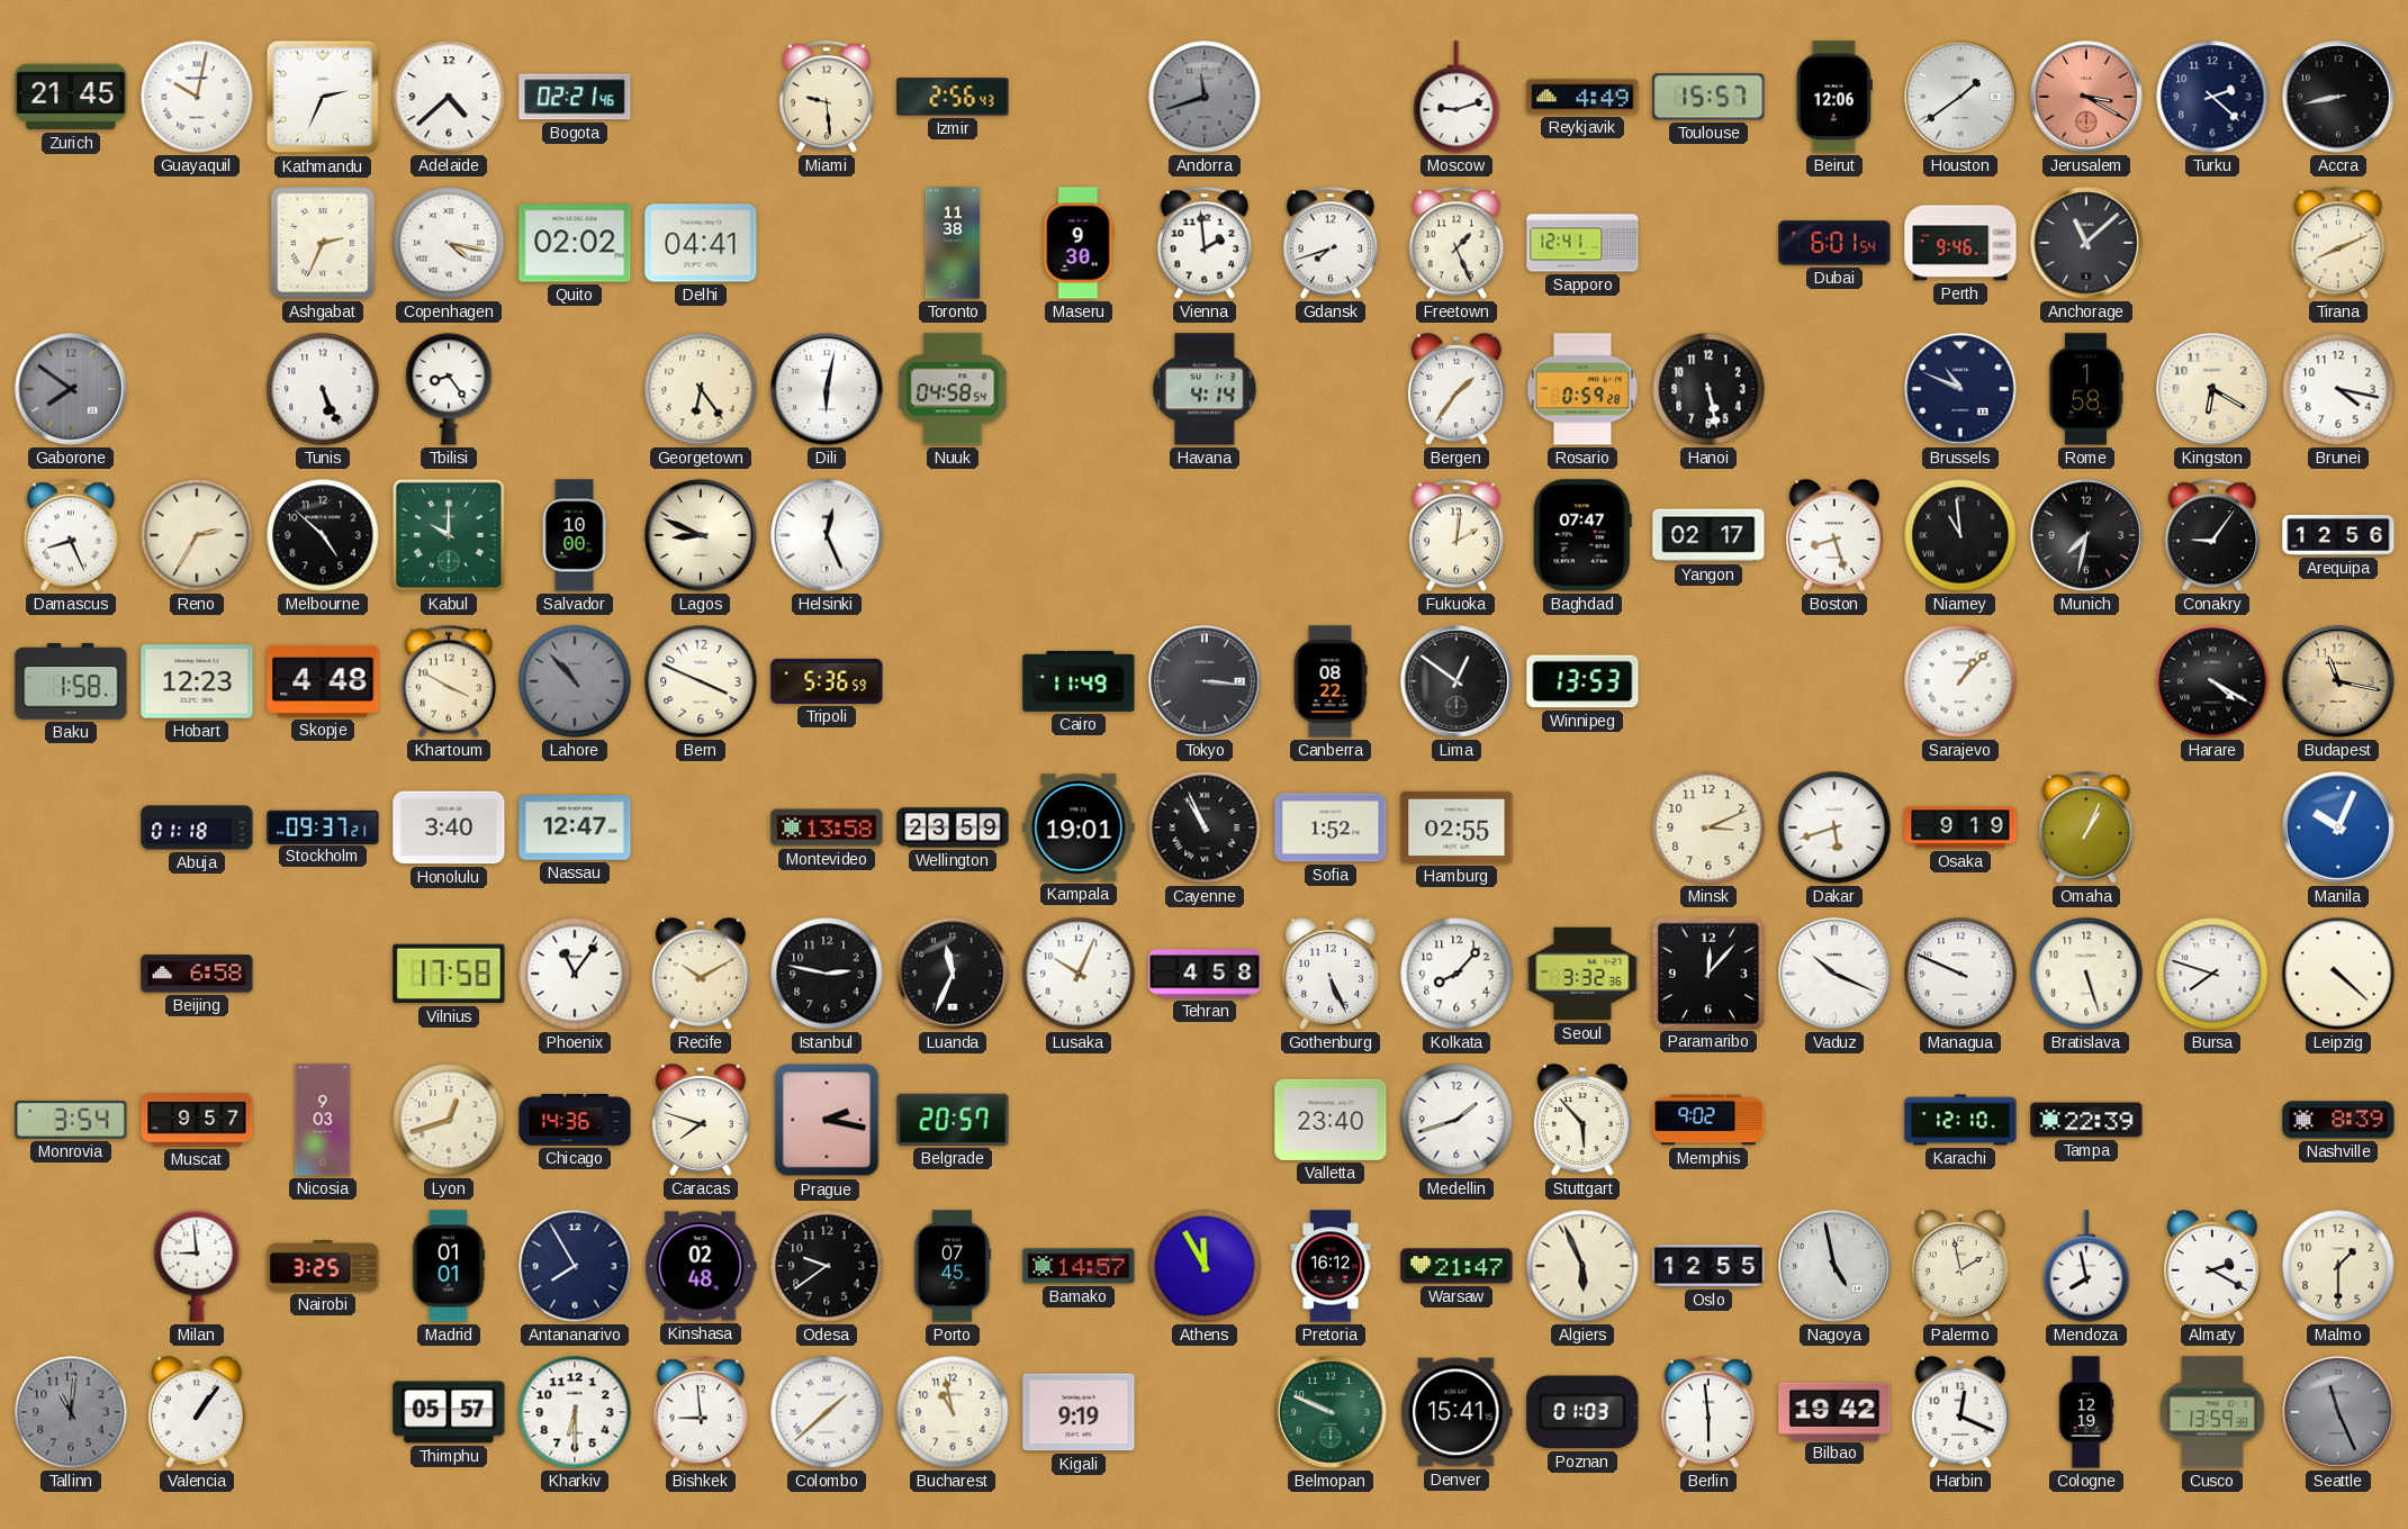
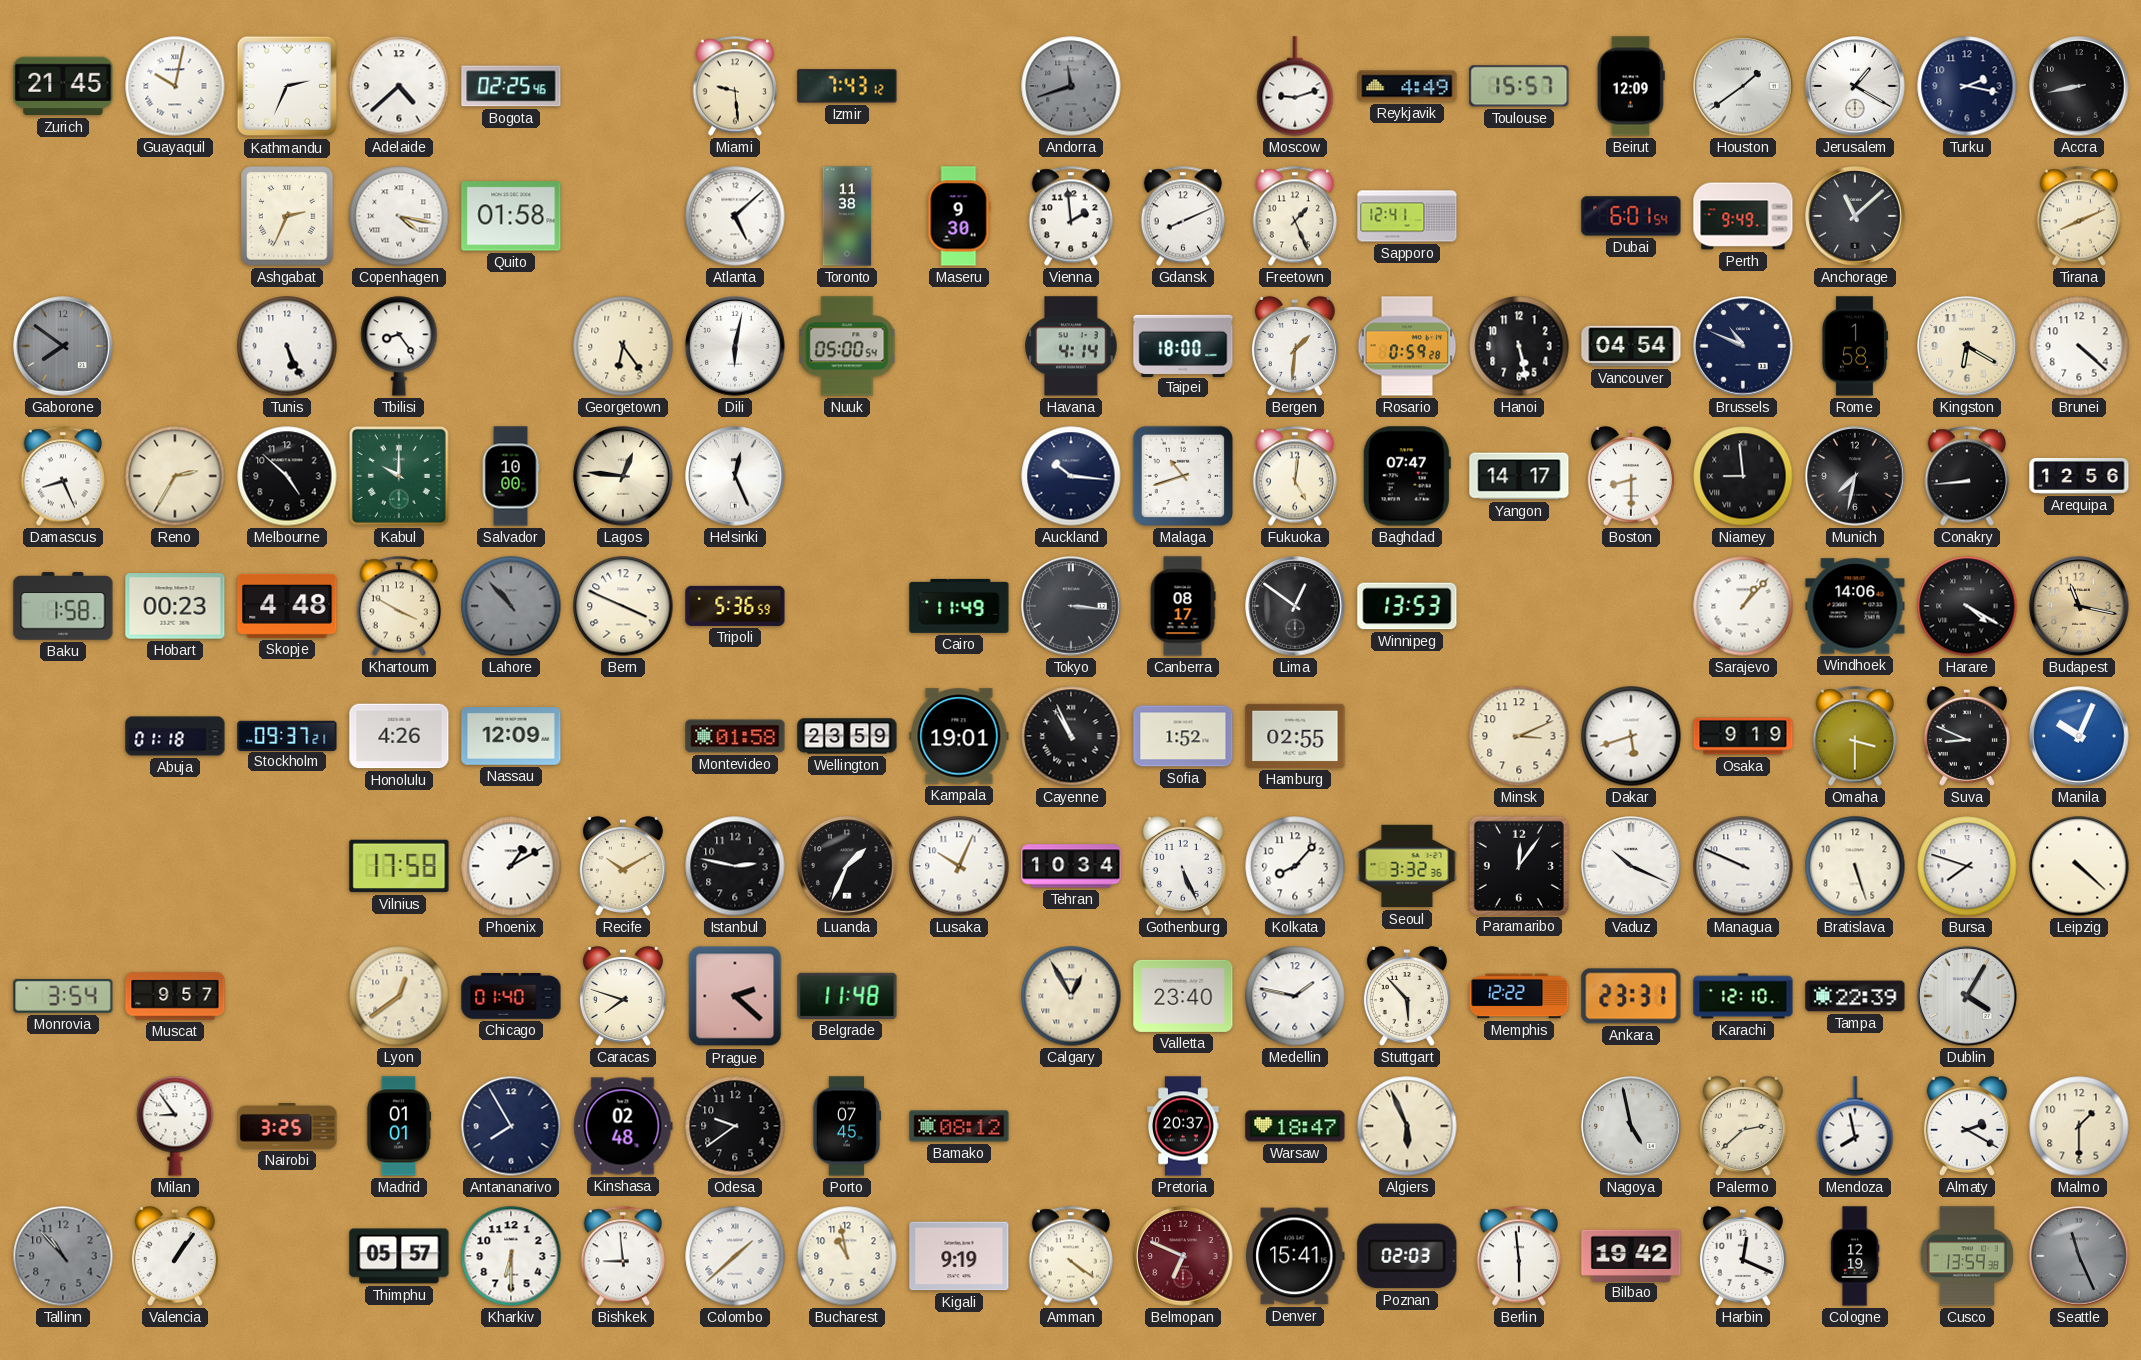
Bogota: 02:21 -> 02:25
Izmir: 2:56 -> 7:43
Beirut: 12:06 -> 12:09
Jerusalem: 3:20 -> 1:20
Jerusalem dial: salmon -> white
Turku: 2:22 -> 2:17
Quito: 02:02 -> 01:58
Delhi: 04:41 -> none
Atlanta: none -> 5:08
Gdansk: 7:42 -> 8:11
Perth: 9:46 -> 9:49
Nuuk: 04:58 -> 05:00
Taipei: none -> 18:00
Bergen: 1:36 -> 1:31
Vancouver: none -> 04:54
Brunei: 4:17 -> 4:22
Lagos: 8:49 -> 12:46
Auckland: none -> 10:16
Malaga: none -> 10:42
Fukuoka: 2:01 -> 5:01
Yangon: 02:17 -> 14:17
Boston: 8:27 -> 8:30
Niamey: 10:59 -> 8:59
Conakry: 9:06 -> 8:44
Hobart: 12:23 -> 00:23
Canberra: 08:22 -> 08:17
Windhoek: none -> 14:06
Honolulu: 3:40 -> 4:26
Nassau: 12:47 -> 12:09
Montevideo: 13:58 -> 01:58
Omaha: 1:04 -> 3:30
Suva: none -> 8:49
Beijing: 6:58 -> none
Phoenix: 11:06 -> 1:10
Luanda: 11:34 -> 1:34
Tehran: 4:58 -> 10:34
Paramaribo: 12:07 -> 12:06
Nicosia: 9:03 -> none
Lyon: 12:42 -> 12:39
Chicago: 14:36 -> 01:40
Prague: 2:17 -> 2:22
Belgrade: 20:57 -> 11:48
Calgary: none -> 12:55
Medellin: 1:42 -> 1:47
Memphis: 9:02 -> 12:22
Ankara: none -> 23:31
Dublin: none -> 4:05
Nashville: 8:39 -> none
Milan: 8:59 -> 8:54
Bamako: 14:57 -> 08:12
Athens: 11:55 -> none
Pretoria: 16:12 -> 20:37
Warsaw: 21:47 -> 18:47
Oslo: 12:55 -> none
Palermo: 1:58 -> 2:38
Tallinn: 11:01 -> 10:53
Amman: none -> 4:21
Belmopan: 9:49 -> 6:49
Belmopan dial: green -> burgundy
Poznan: 01:03 -> 02:03
